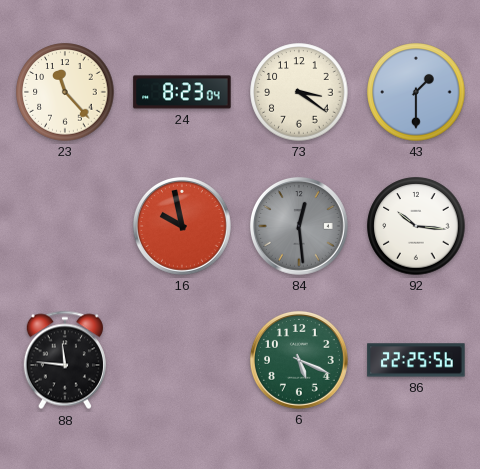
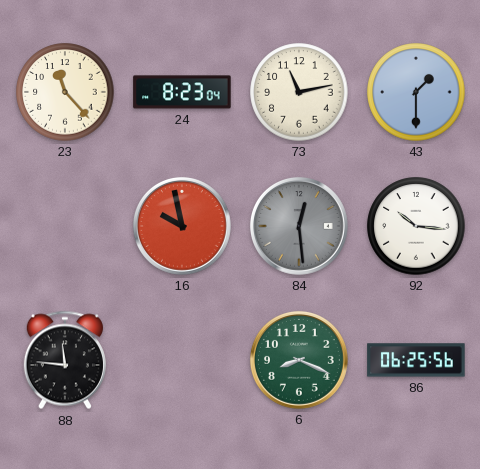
73: 3:21 -> 11:13
6: 5:19 -> 8:19
86: 22:25 -> 06:25
